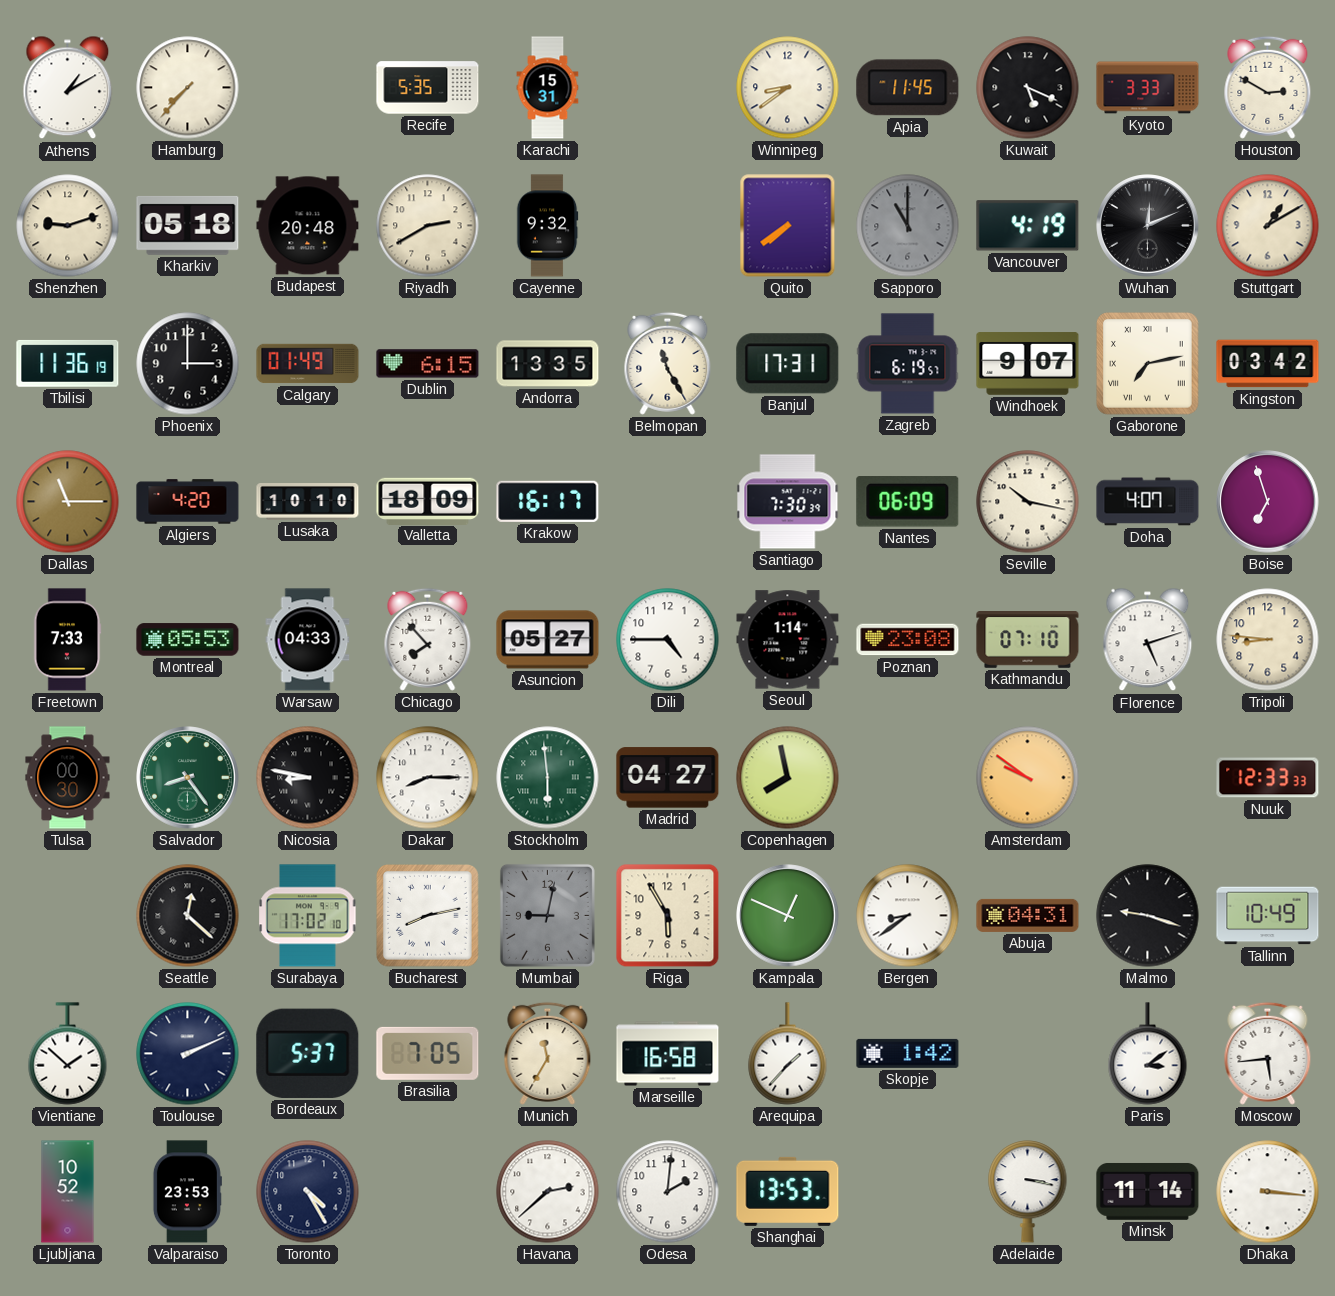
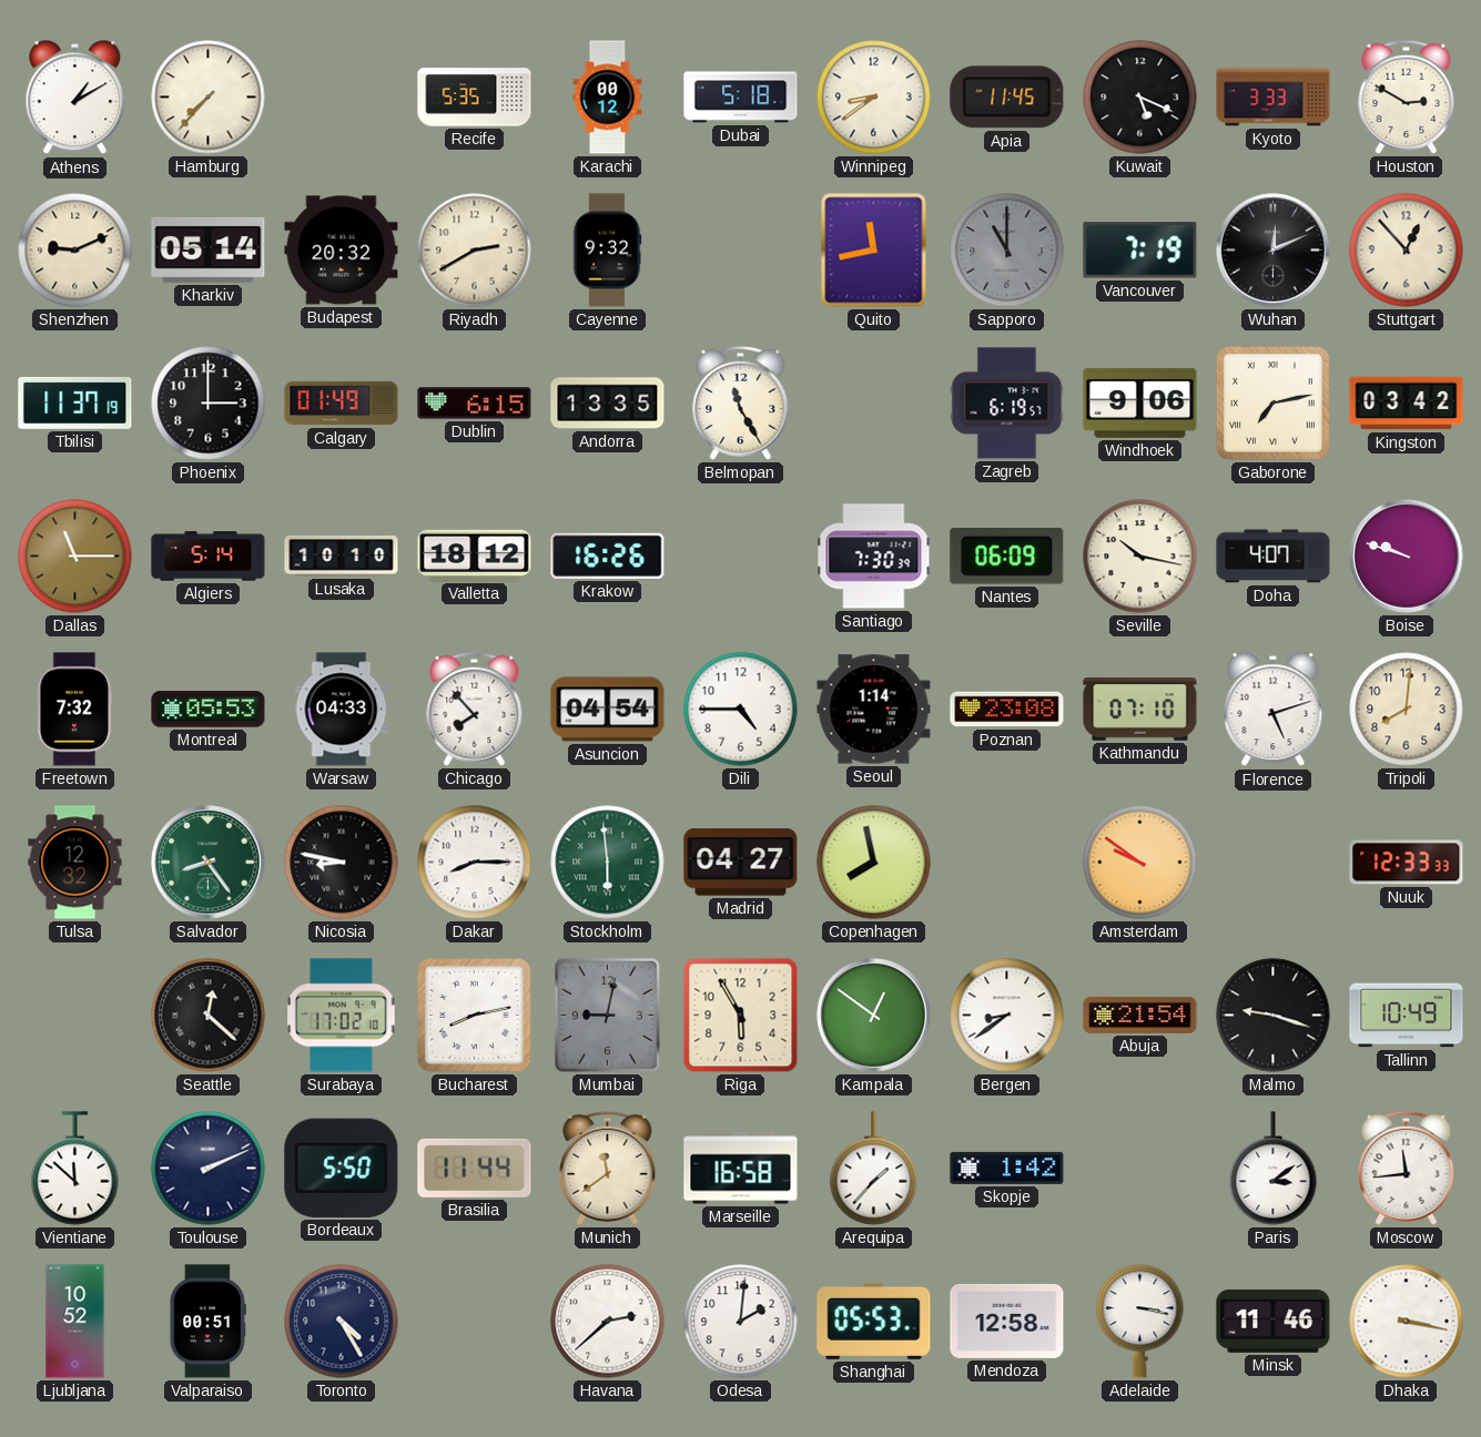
Karachi: 15:31 -> 00:12
Dubai: none -> 5:18
Shenzhen: 9:12 -> 9:11
Kharkiv: 05:18 -> 05:14
Budapest: 20:48 -> 20:32
Quito: 7:39 -> 11:43
Vancouver: 4:19 -> 7:19
Stuttgart: 1:10 -> 12:53
Tbilisi: 11:36 -> 11:37
Banjul: 17:31 -> none
Windhoek: 9:07 -> 9:06
Algiers: 4:20 -> 5:14
Valletta: 18:09 -> 18:12
Krakow: 16:17 -> 16:26
Boise: 6:57 -> 9:48
Freetown: 7:33 -> 7:32
Asuncion: 05:27 -> 04:54
Tripoli: 8:46 -> 8:01
Tulsa: 00:30 -> 12:32
Kampala: 12:49 -> 12:51
Abuja: 04:31 -> 21:54
Vientiane: 1:52 -> 11:52
Bordeaux: 5:37 -> 5:50
Brasilia: 7:05 -> 11:44
Munich: 11:35 -> 11:39
Moscow: 5:44 -> 11:44
Valparaiso: 23:53 -> 00:51
Shanghai: 13:53 -> 05:53
Mendoza: none -> 12:58
Minsk: 11:14 -> 11:46
Dhaka: 3:16 -> 3:17
